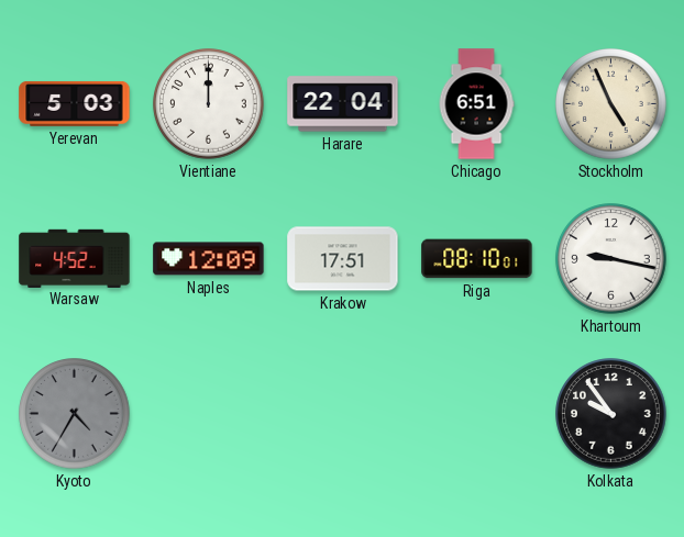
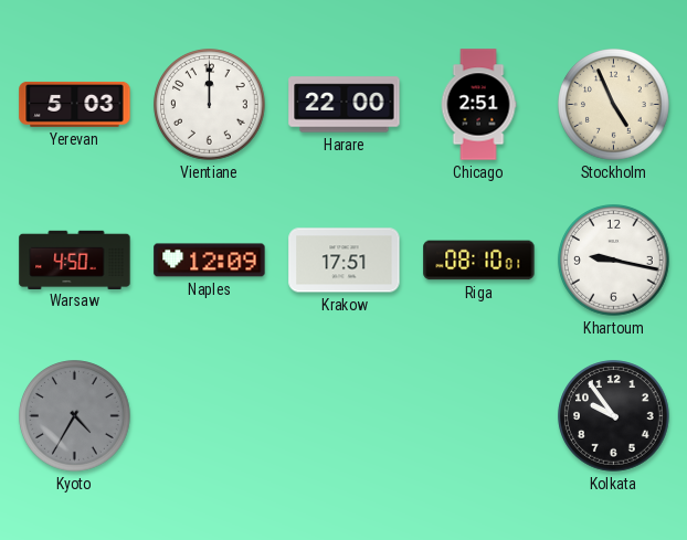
Harare: 22:04 -> 22:00
Chicago: 6:51 -> 2:51
Warsaw: 4:52 -> 4:50
